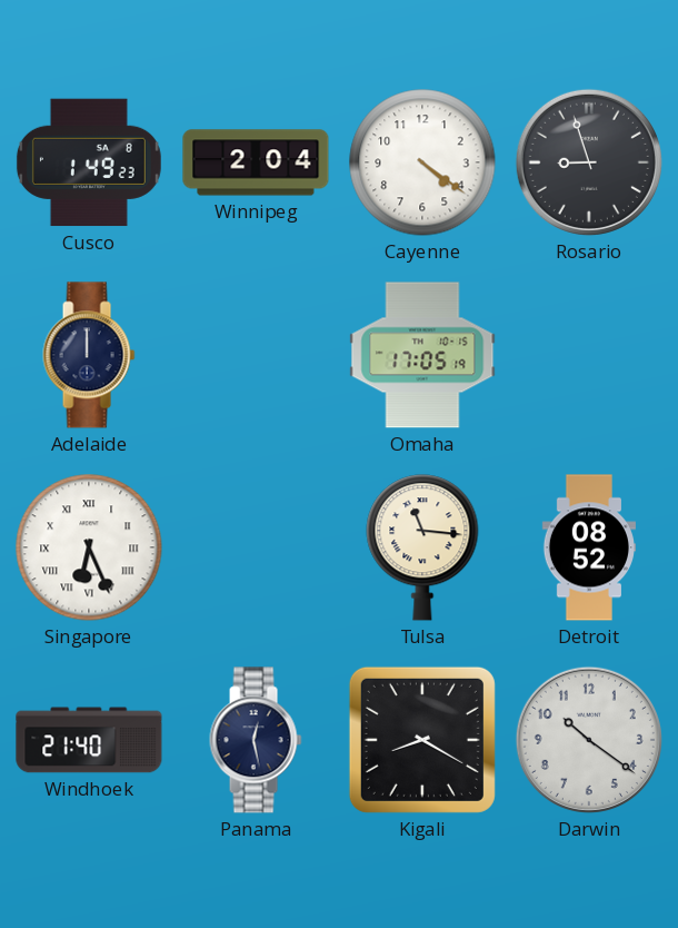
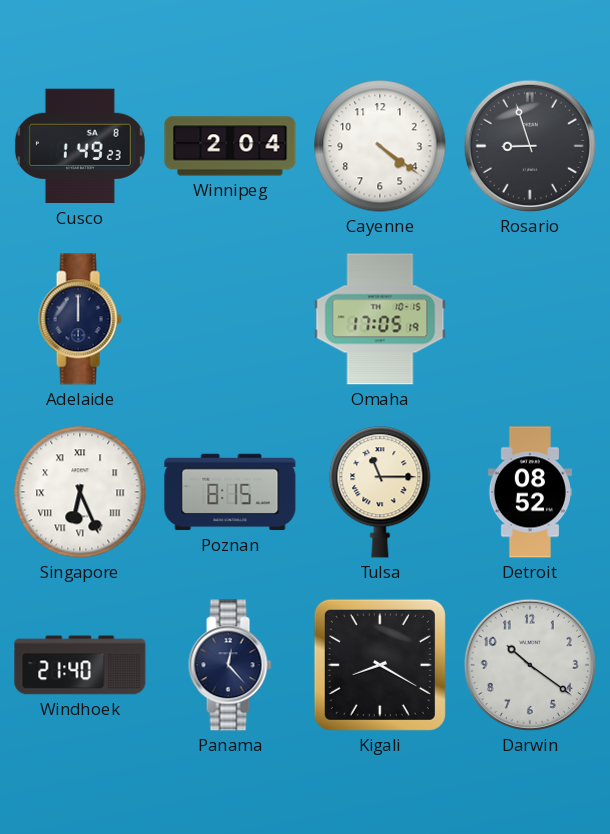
Poznan: none -> 8:15
Tulsa: 11:16 -> 11:15
Panama: 12:28 -> 12:23
